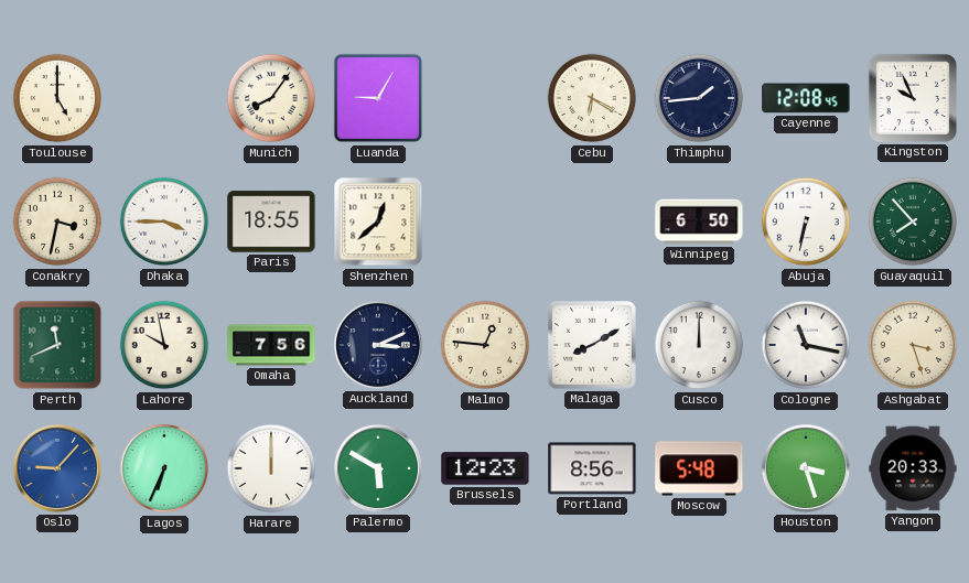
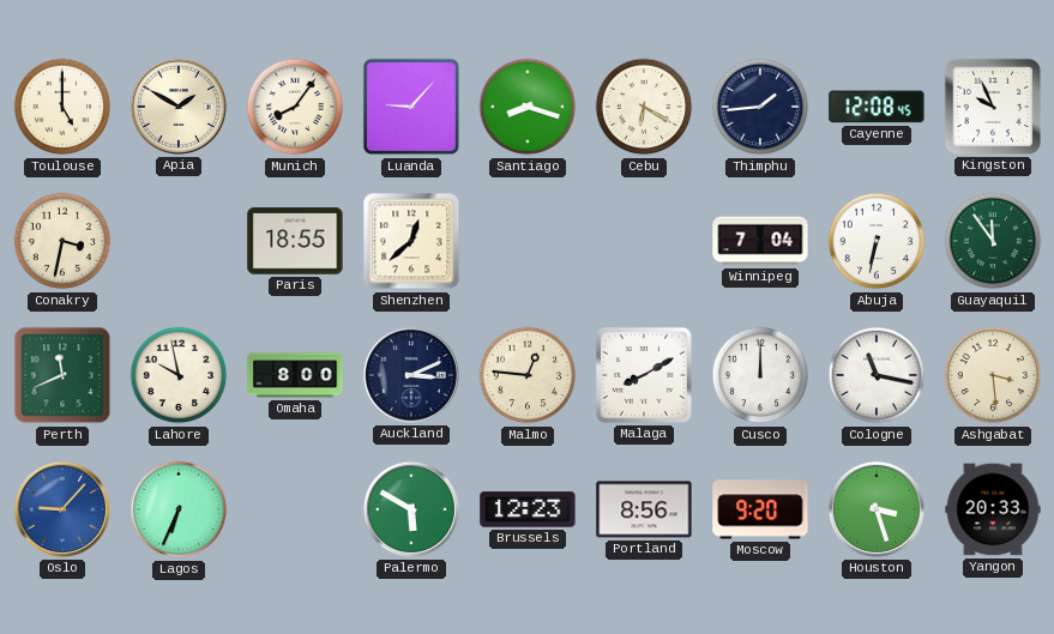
Apia: none -> 1:50
Luanda: 9:05 -> 9:07
Santiago: none -> 8:18
Dhaka: 3:45 -> none
Winnipeg: 6:50 -> 7:04
Guayaquil: 7:53 -> 11:54
Omaha: 7:56 -> 8:00
Ashgabat: 3:27 -> 3:29
Harare: 12:00 -> none
Moscow: 5:48 -> 9:20
